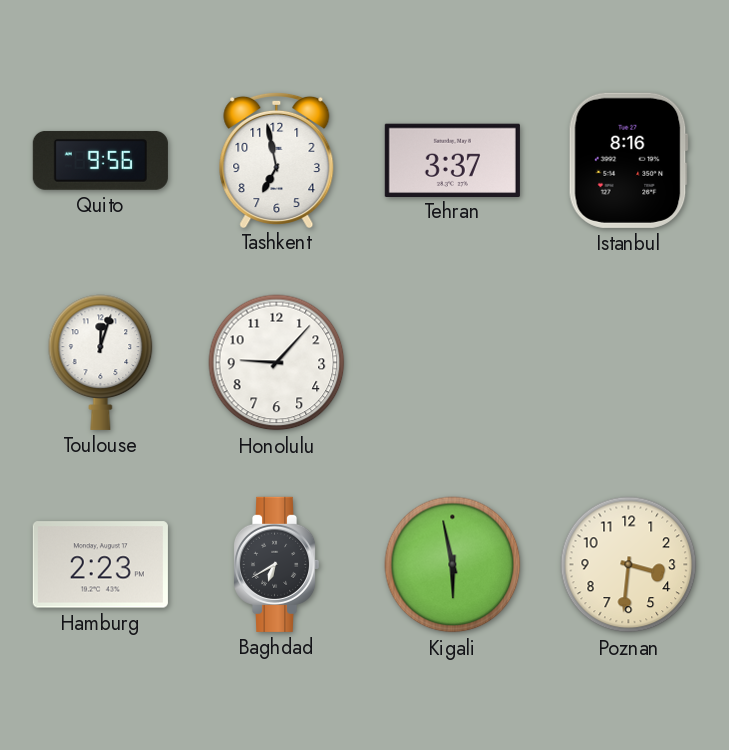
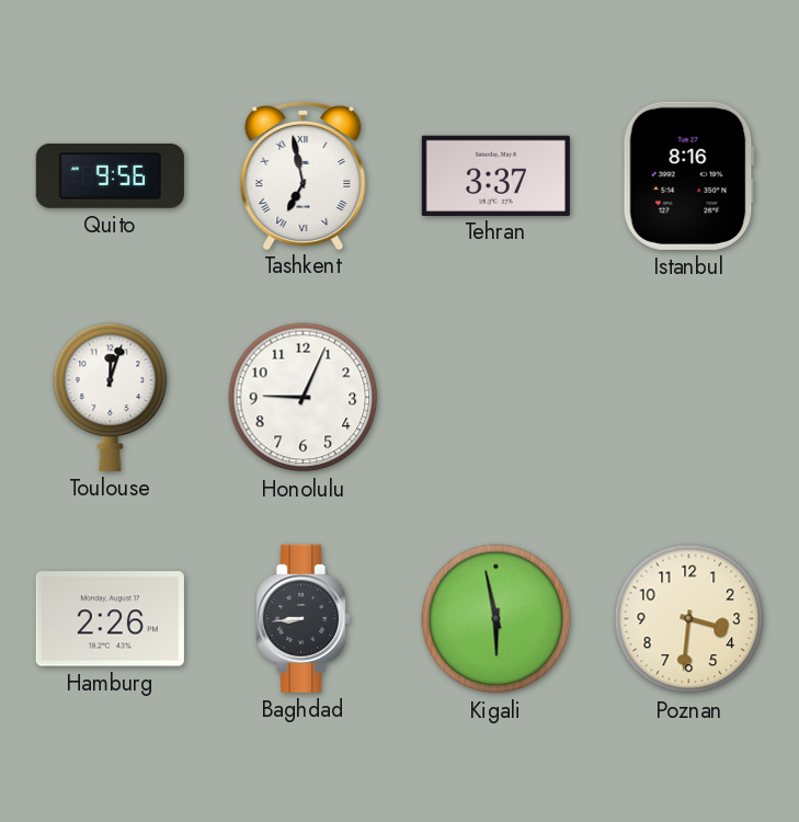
Tashkent numerals: Arabic -> Roman
Honolulu: 9:07 -> 9:04
Hamburg: 2:23 -> 2:26
Baghdad: 6:40 -> 8:44
